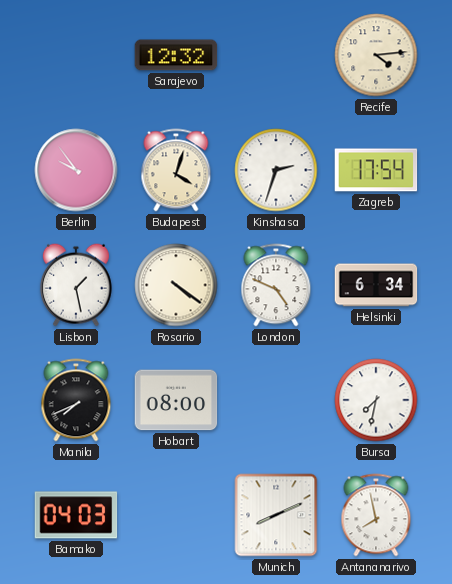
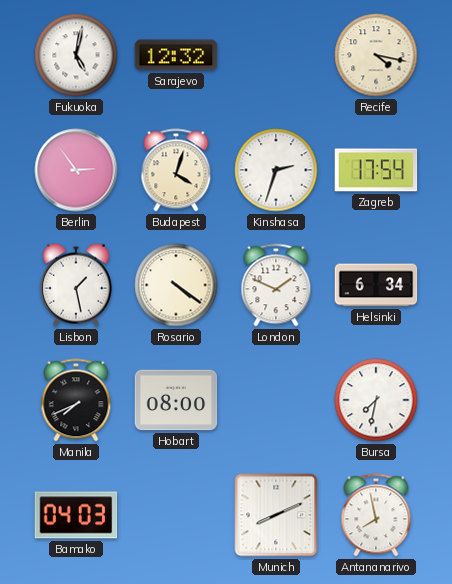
Fukuoka: none -> 5:02
Recife: 4:14 -> 4:17
Berlin: 9:54 -> 2:54
London: 4:49 -> 1:49
